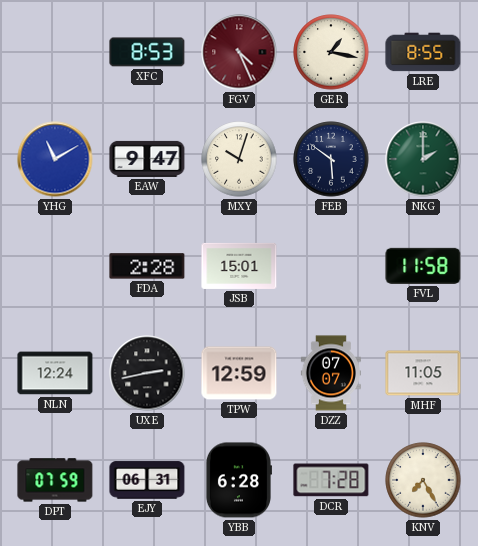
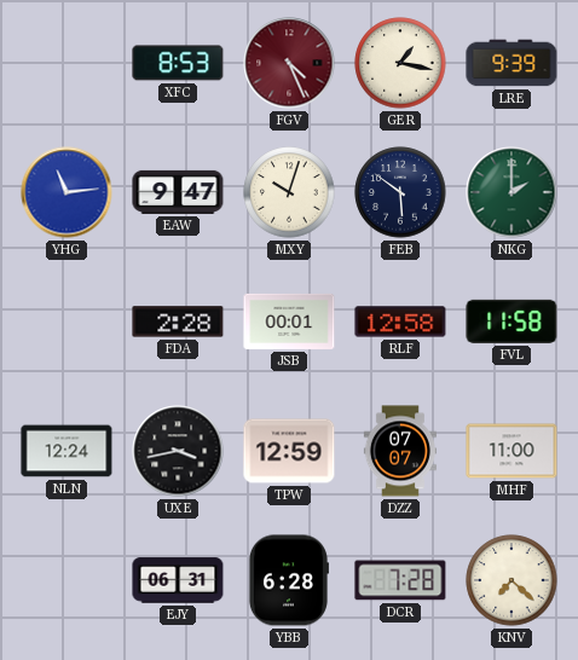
LRE: 8:55 -> 9:39
YHG: 11:10 -> 11:14
JSB: 15:01 -> 00:01
RLF: none -> 12:58
UXE: 2:43 -> 3:43
MHF: 11:05 -> 11:00
DPT: 07:59 -> none
KNV: 7:25 -> 7:22
